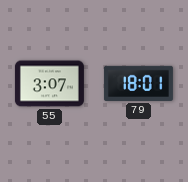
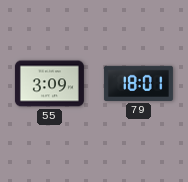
55: 3:07 -> 3:09
